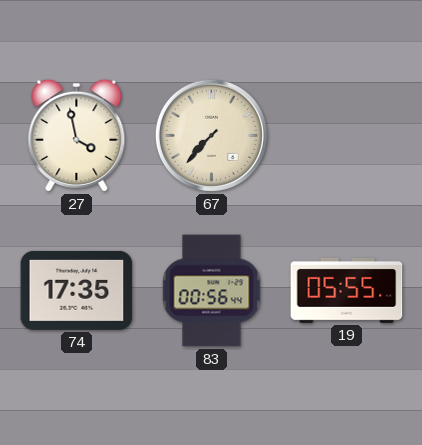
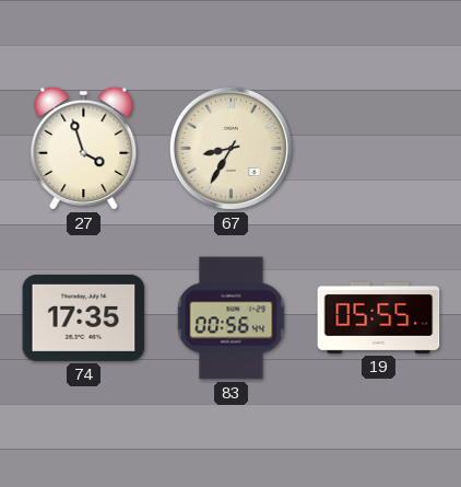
27: 3:58 -> 3:57
67: 7:37 -> 8:35
